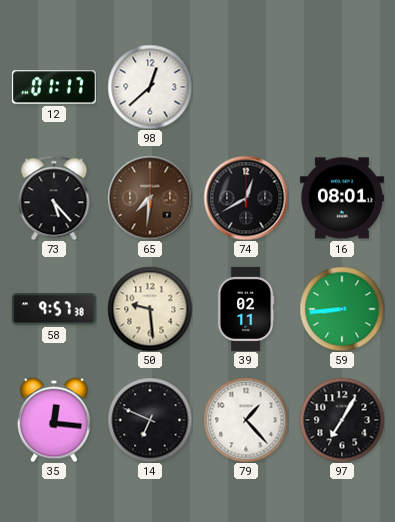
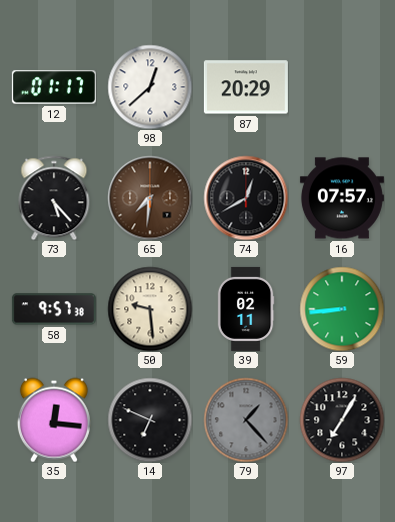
87: none -> 20:29
16: 08:01 -> 07:57
79 dial: white -> grey
